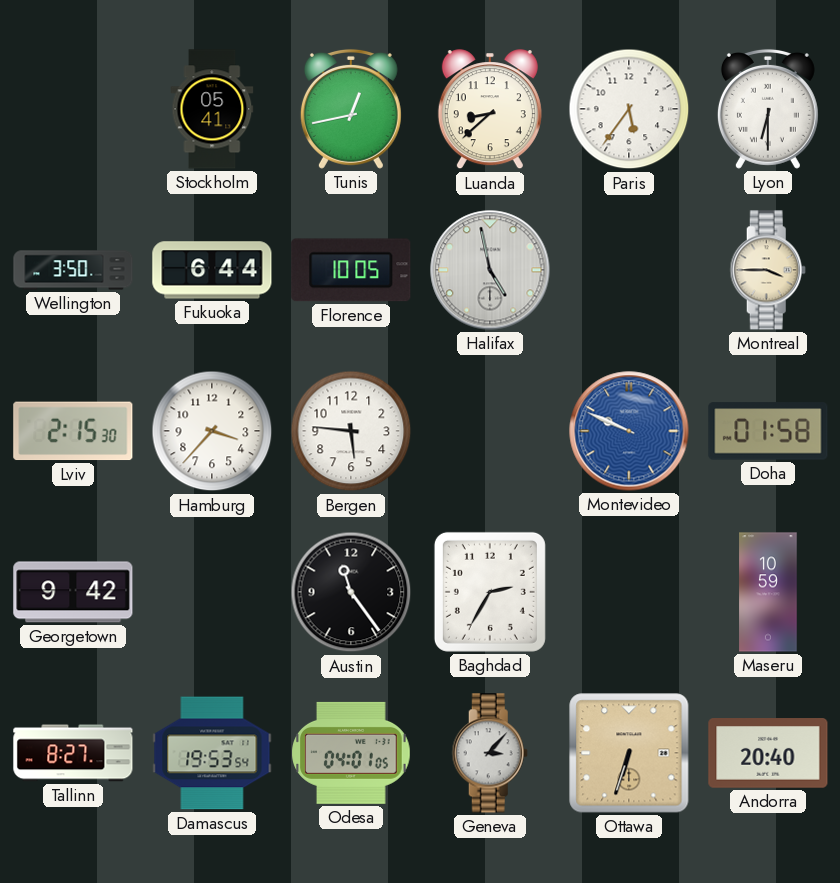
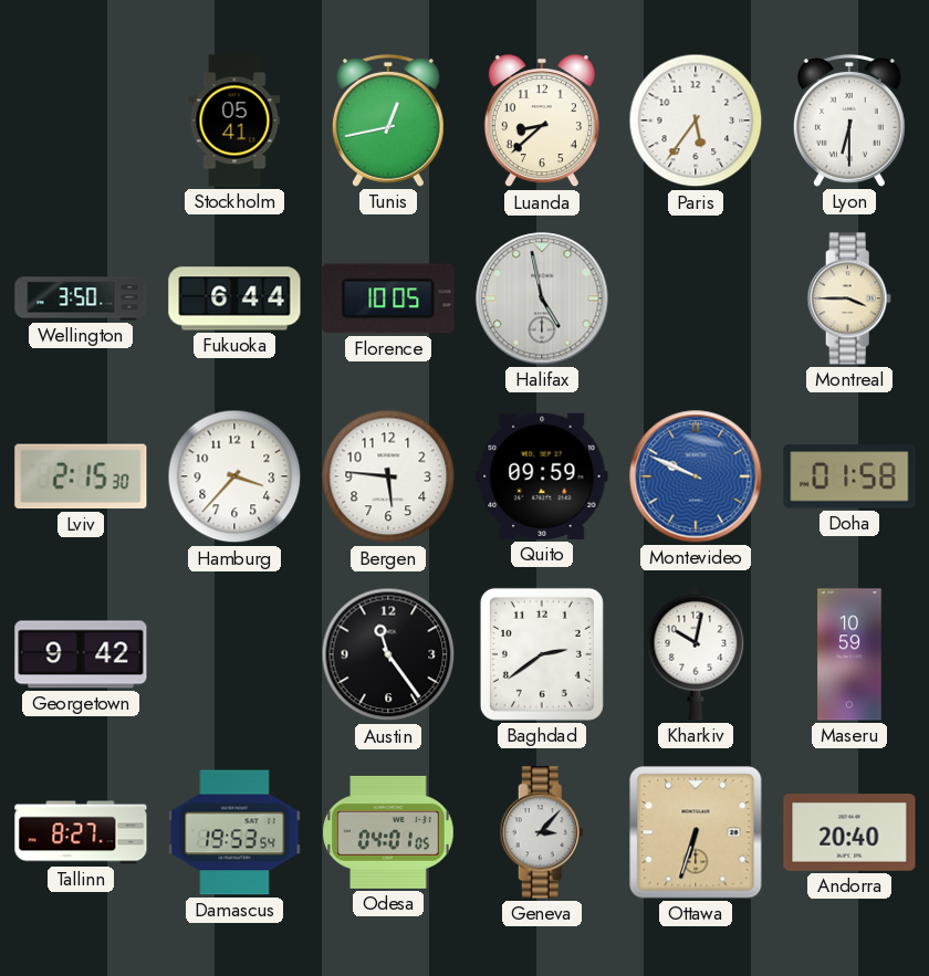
Quito: none -> 09:59
Baghdad: 2:35 -> 2:39
Kharkiv: none -> 10:02
